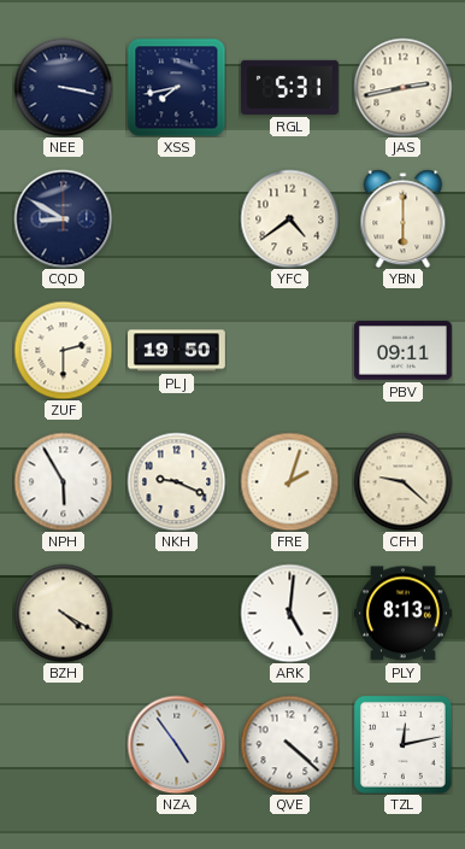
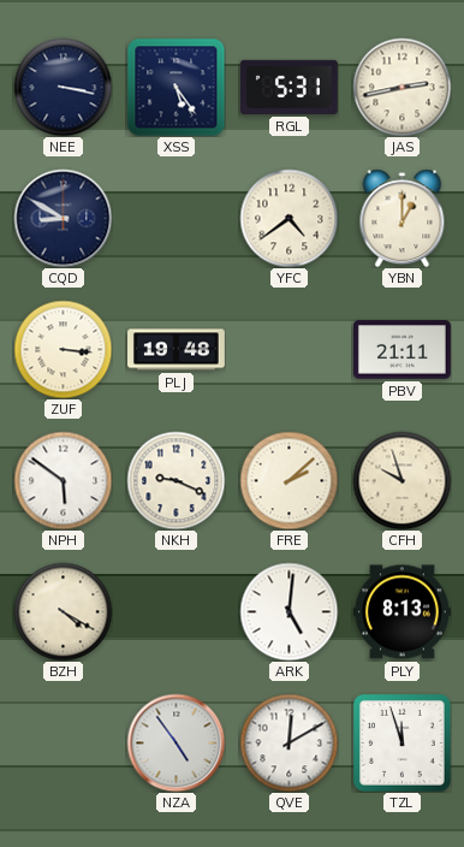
XSS: 7:43 -> 5:24
YBN: 6:00 -> 1:00
ZUF: 2:30 -> 3:16
PLJ: 19:50 -> 19:48
PBV: 09:11 -> 21:11
NPH: 5:55 -> 5:51
FRE: 2:03 -> 2:08
CFH: 9:22 -> 9:57
QVE: 4:22 -> 12:10
TZL: 12:13 -> 11:57
